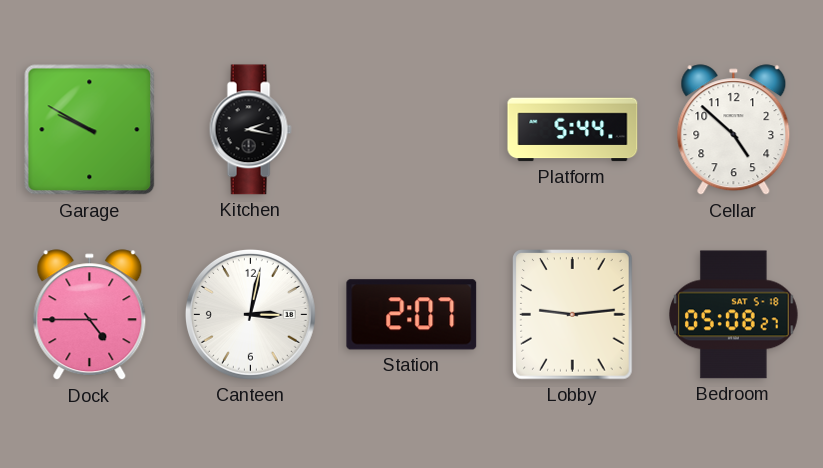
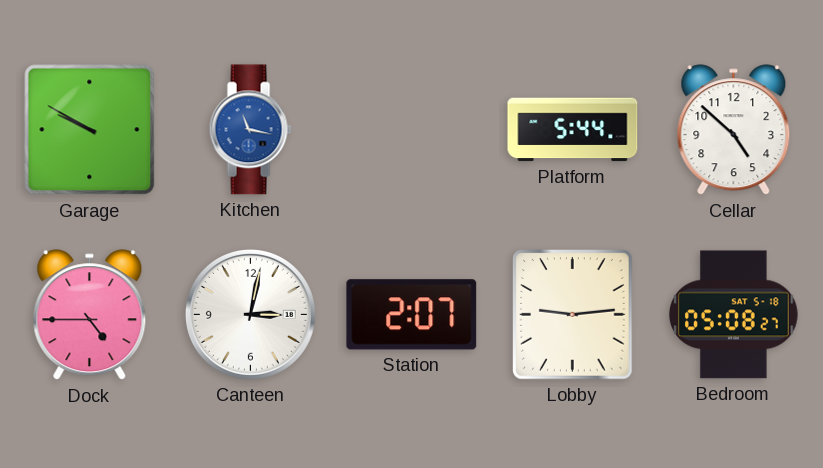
Kitchen: 2:17 -> 11:17
Kitchen dial: black -> blue
